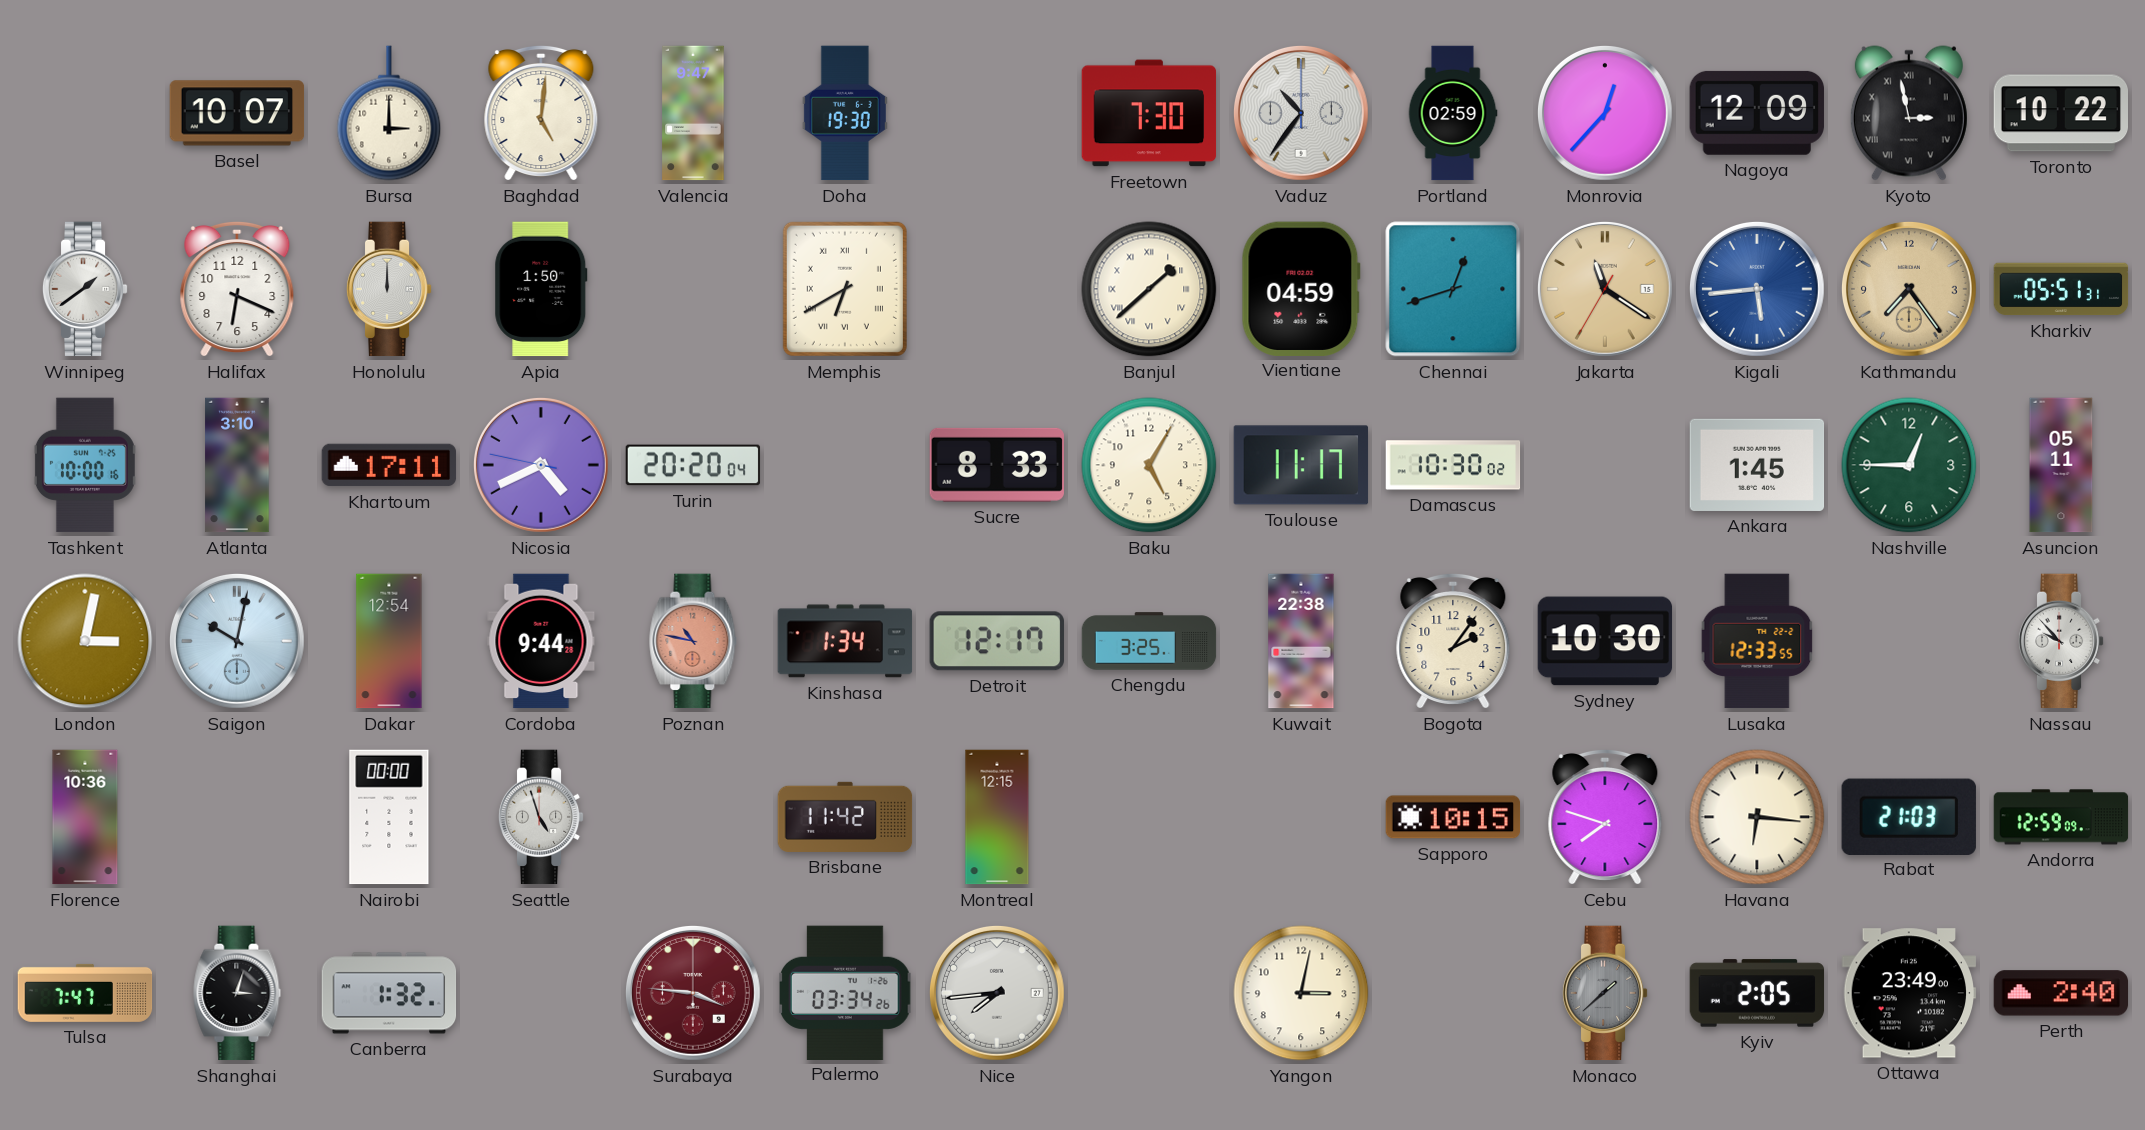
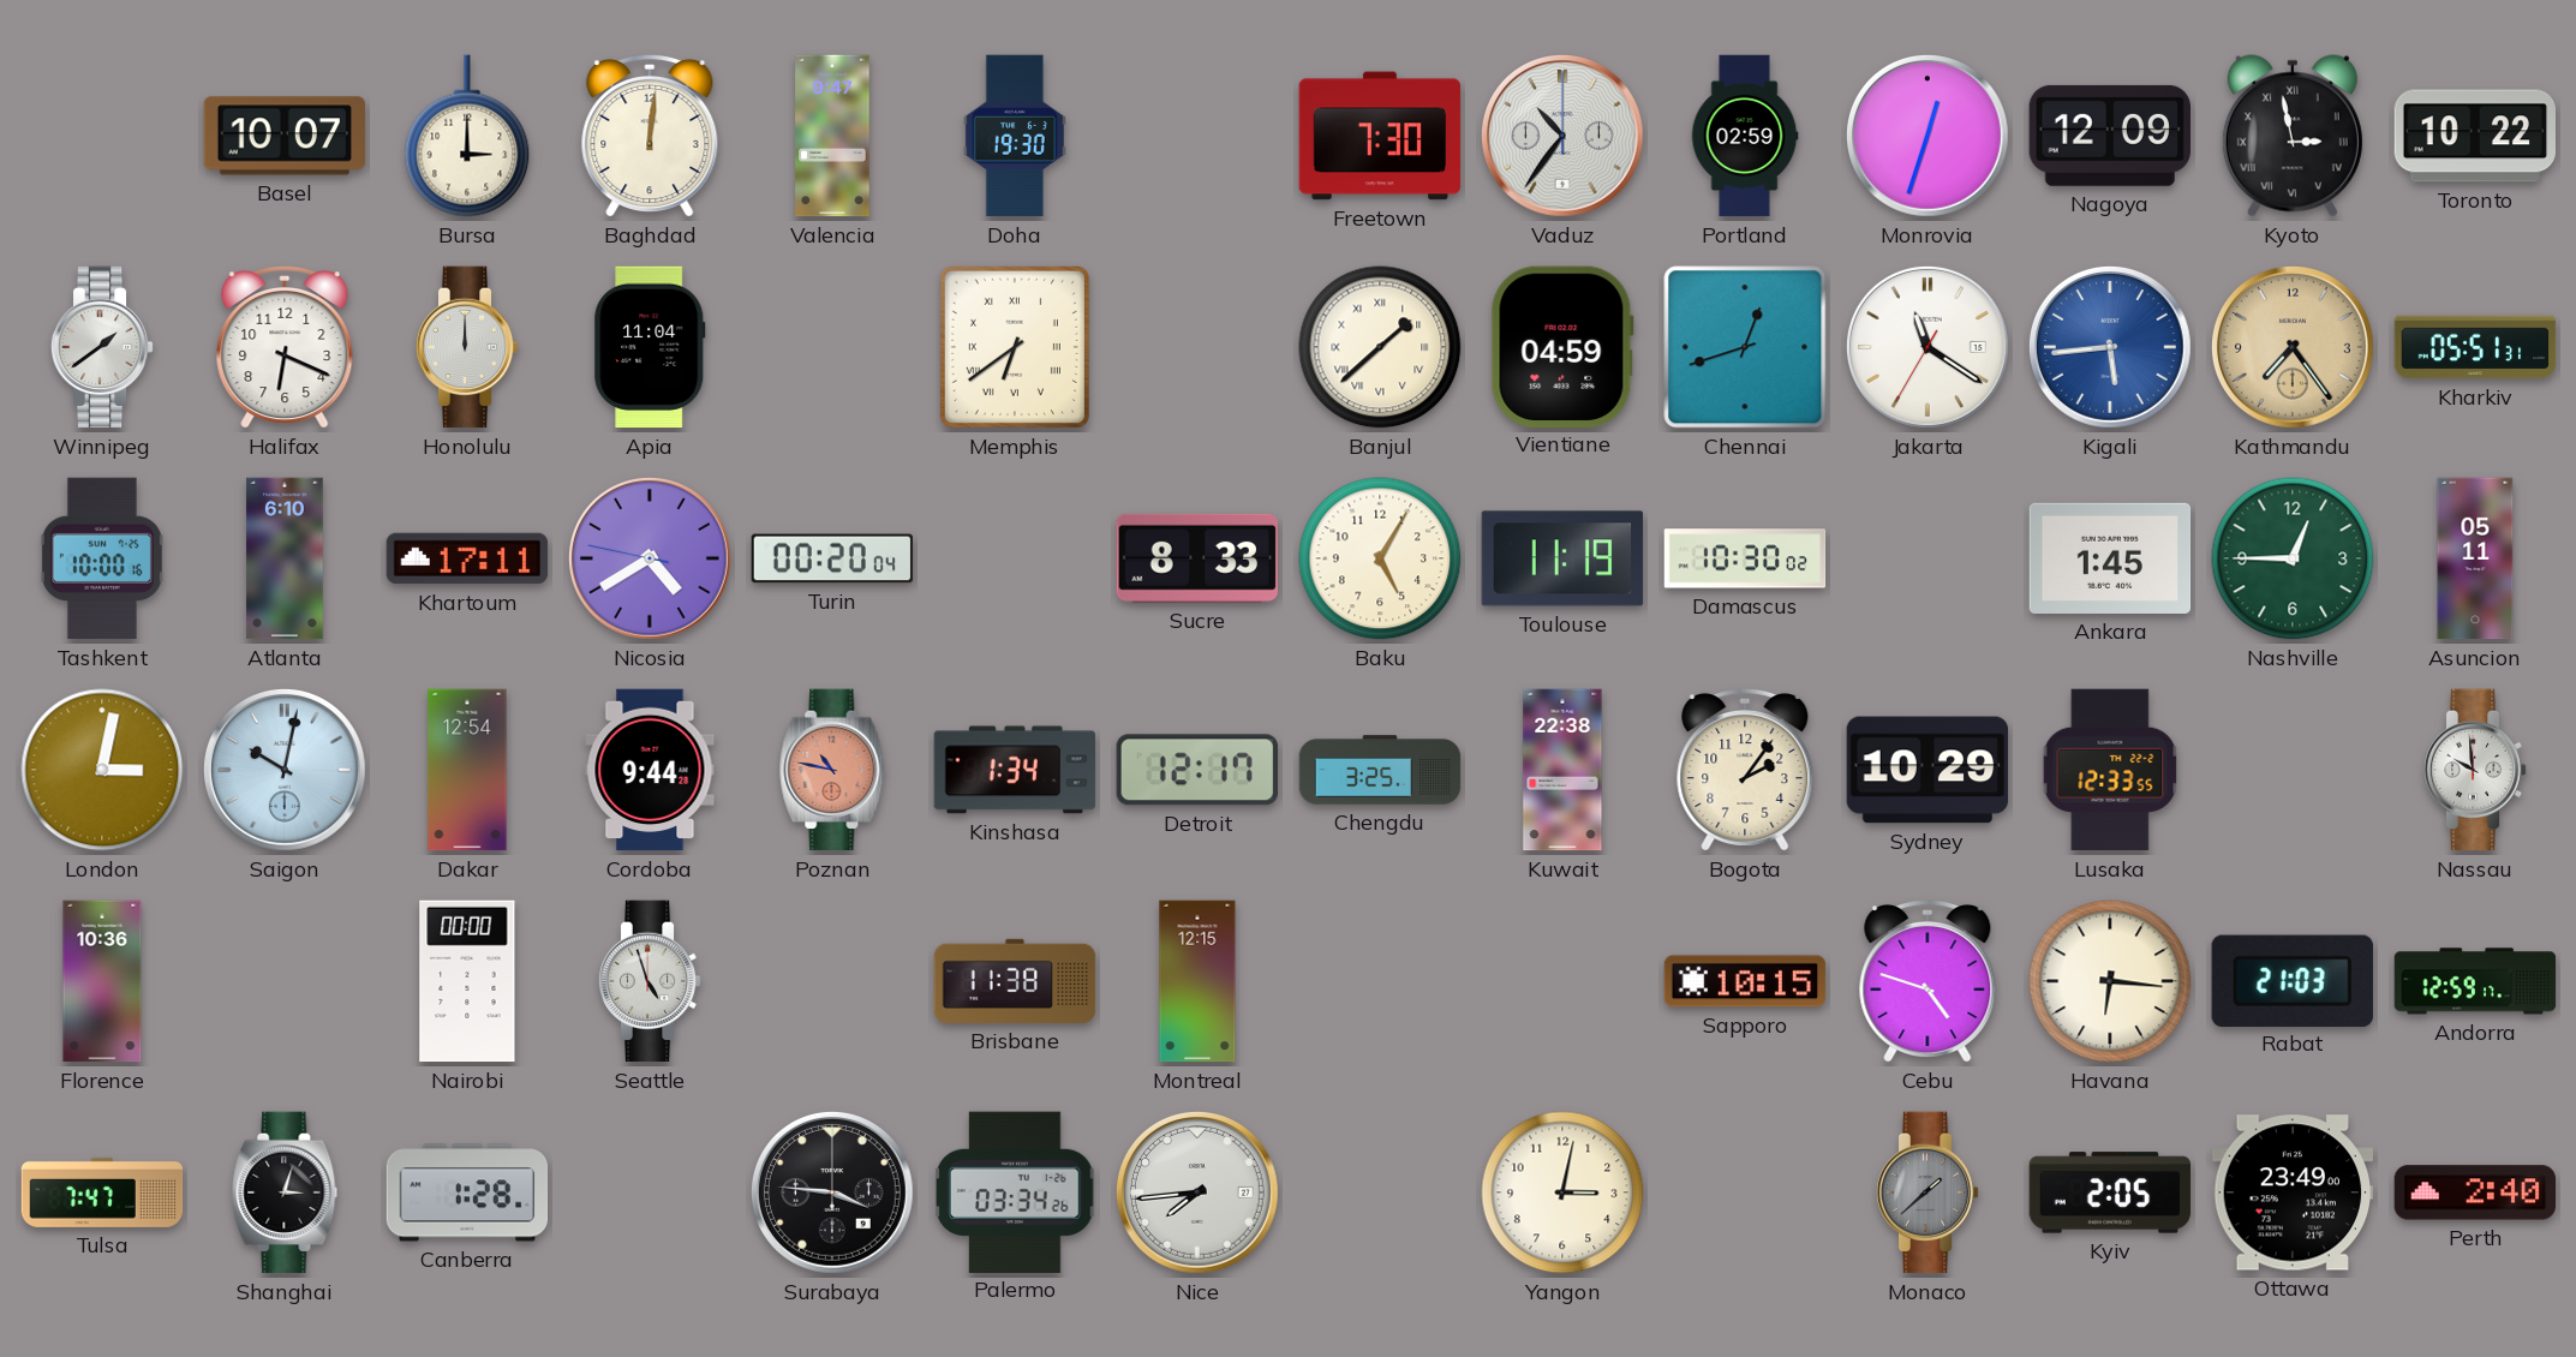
Baghdad: 5:01 -> 12:01
Monrovia: 12:37 -> 12:33
Apia: 1:50 -> 11:04
Memphis: 6:40 -> 6:39
Jakarta dial: champagne -> white
Atlanta: 3:10 -> 6:10
Nicosia: 4:40 -> 4:39
Turin: 20:20 -> 00:20
Toulouse: 11:17 -> 11:19
Sydney: 10:30 -> 10:29
Nassau: 9:53 -> 9:59
Brisbane: 11:42 -> 11:38
Cebu: 7:48 -> 4:48
Andorra: 12:59:09 -> 12:59:17
Canberra: 1:32 -> 1:28
Surabaya dial: burgundy -> black
